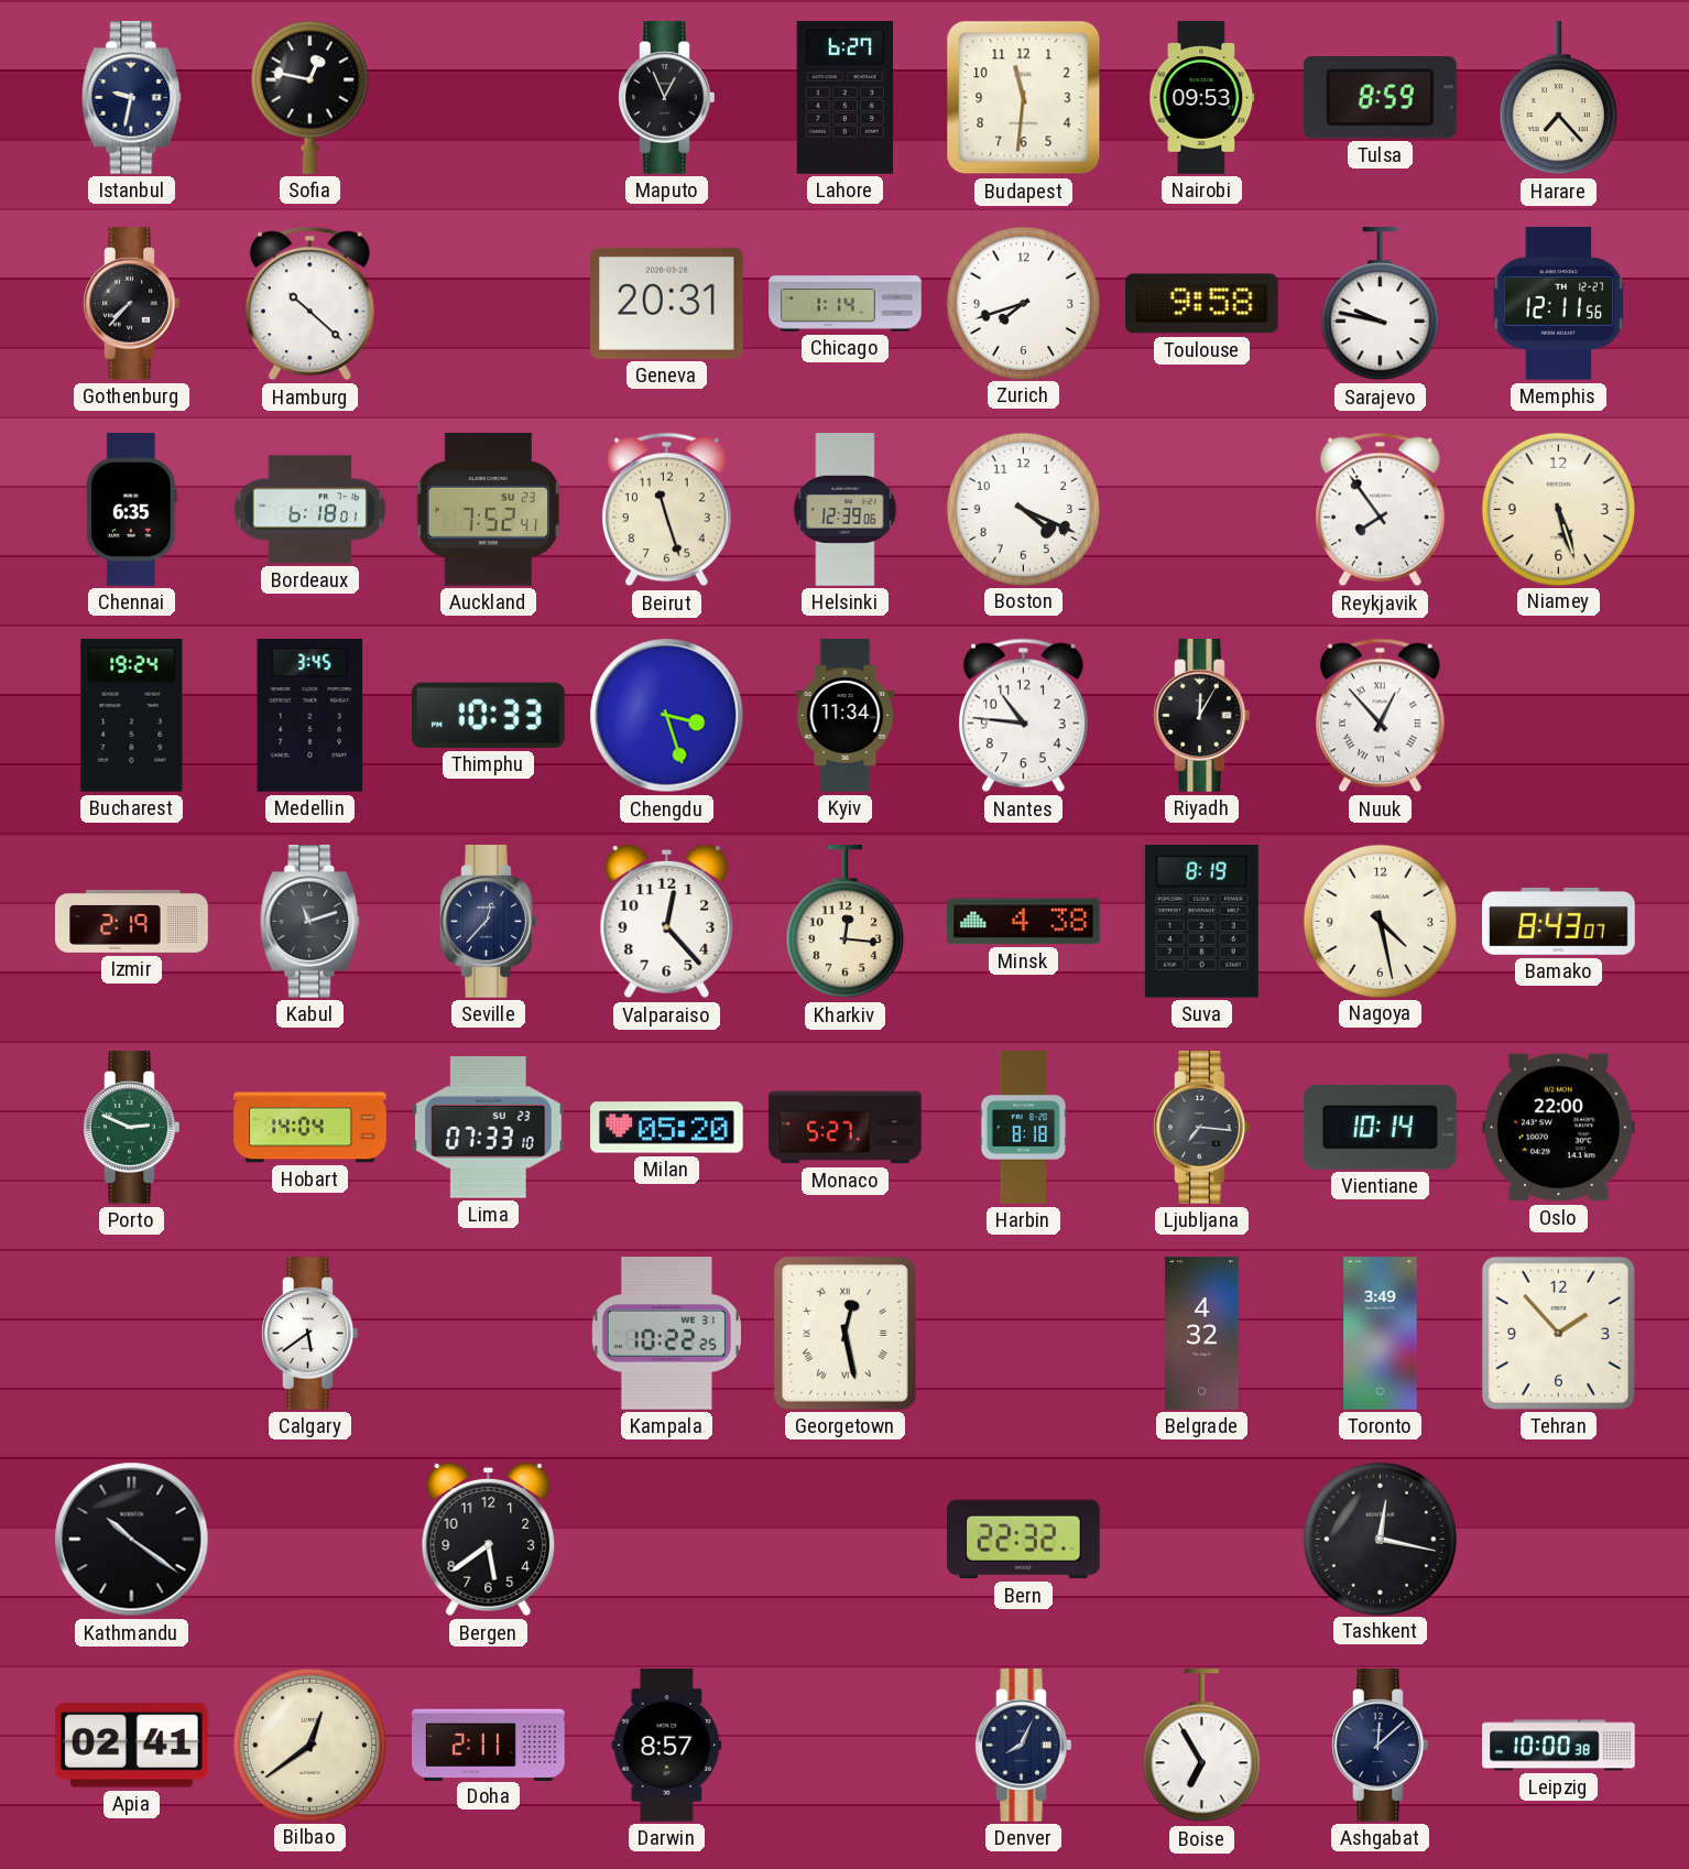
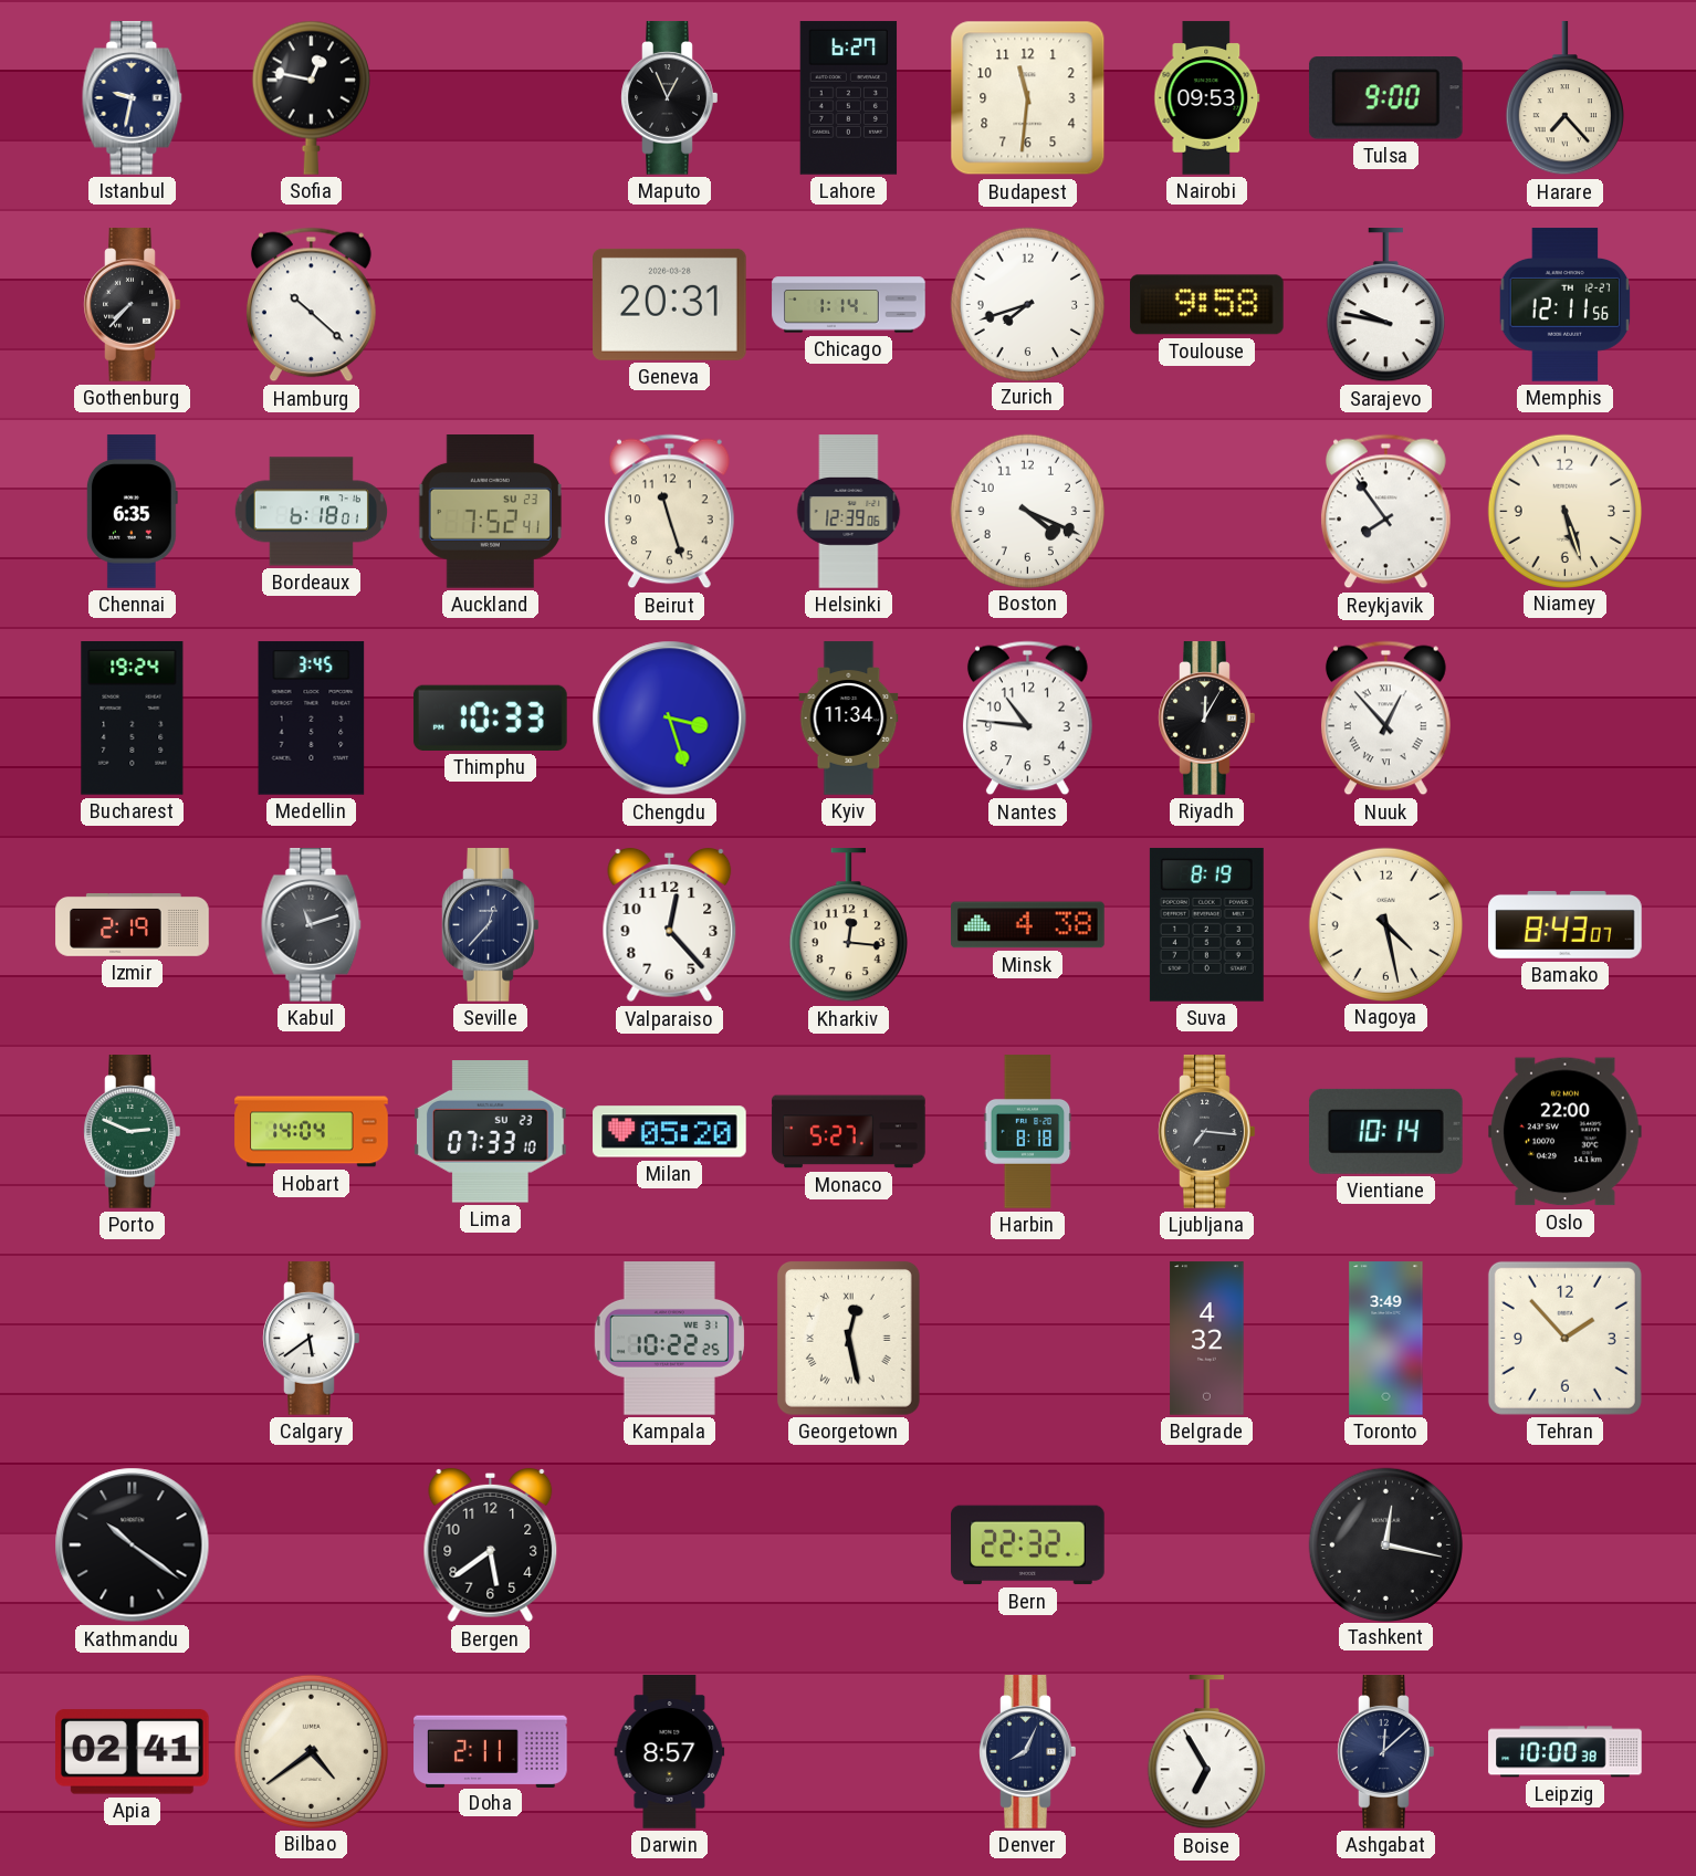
Tulsa: 8:59 -> 9:00
Bilbao: 12:39 -> 4:39
